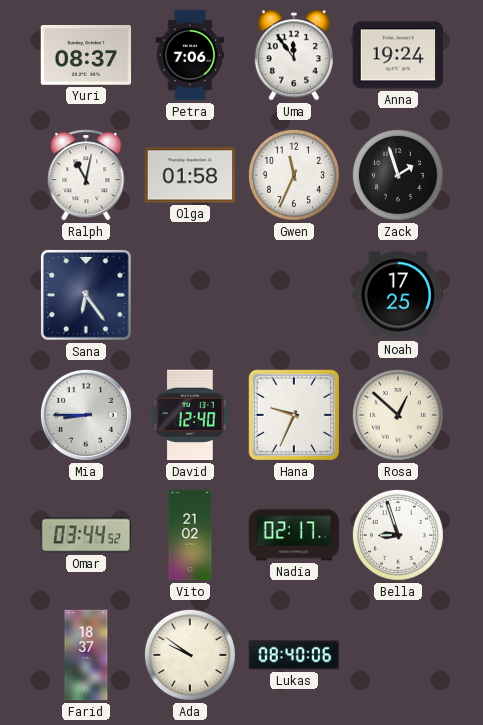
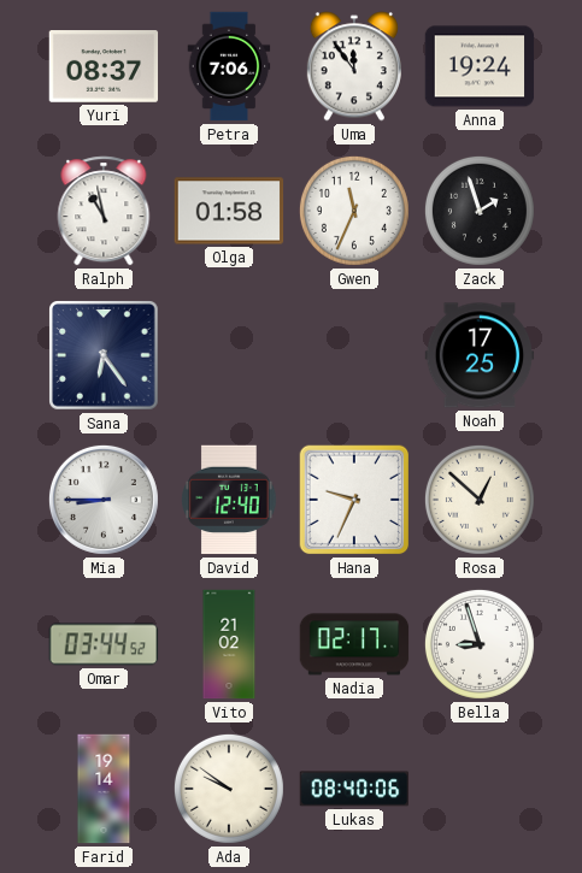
Ralph: 11:02 -> 10:58
Farid: 18:37 -> 19:14
